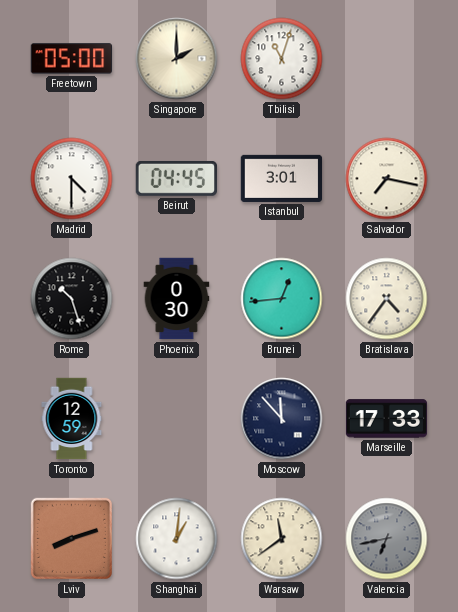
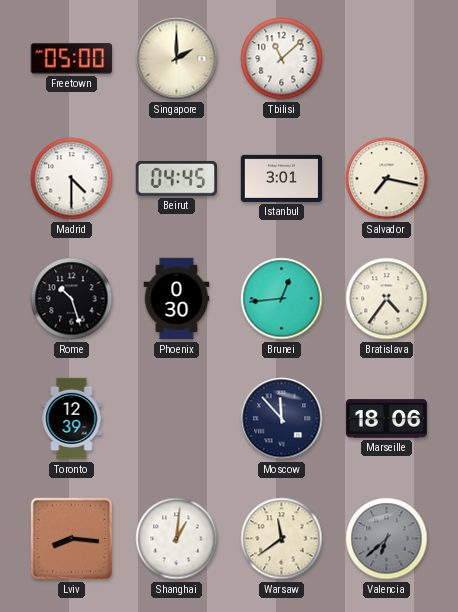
Tbilisi: 11:03 -> 11:08
Toronto: 12:59 -> 12:39
Marseille: 17:33 -> 18:06
Lviv: 8:12 -> 8:16
Valencia: 6:43 -> 6:38
